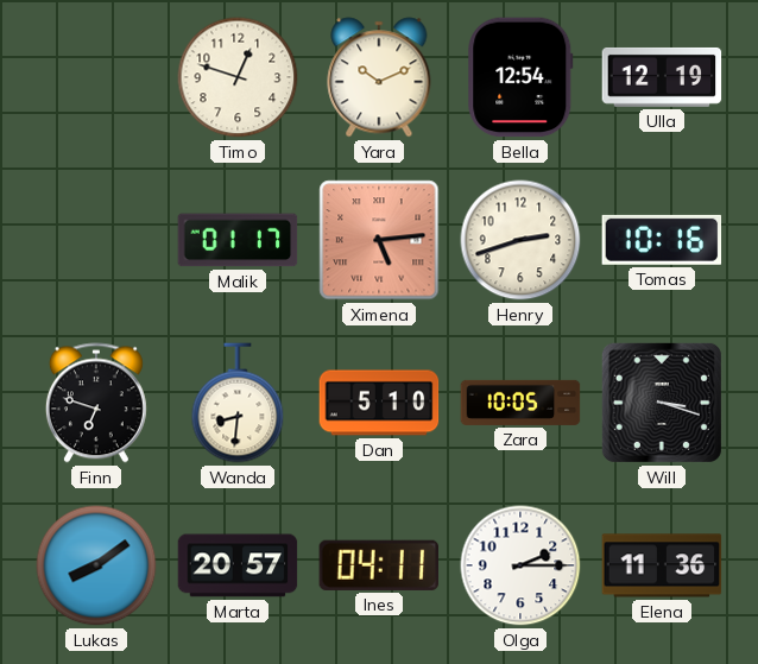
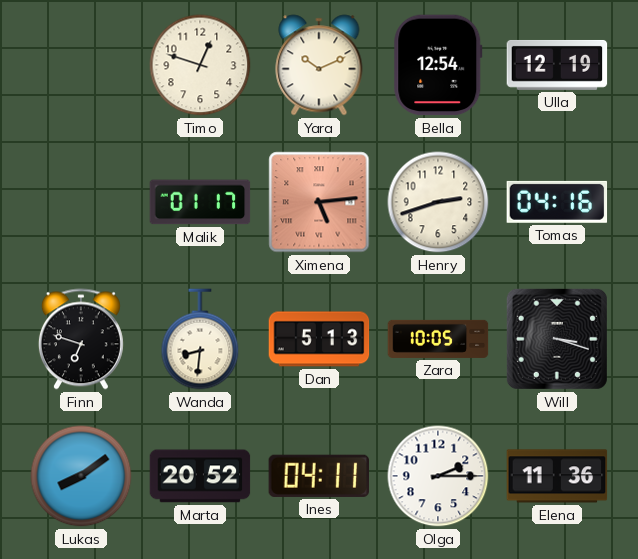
Tomas: 10:16 -> 04:16
Dan: 5:10 -> 5:13
Marta: 20:57 -> 20:52
